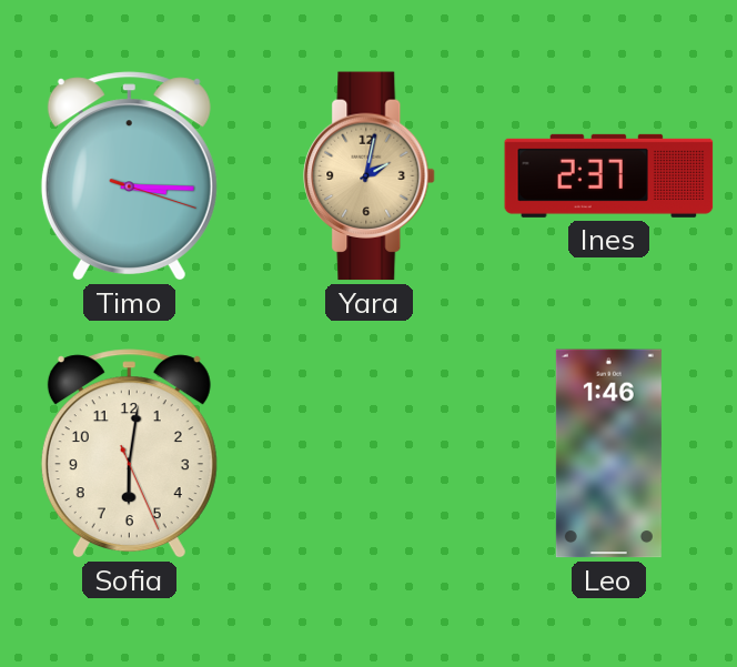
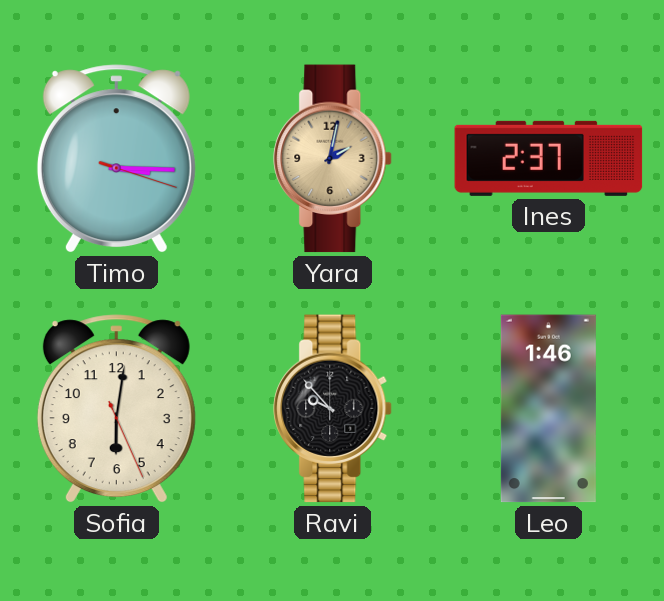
Ravi: none -> 9:53
